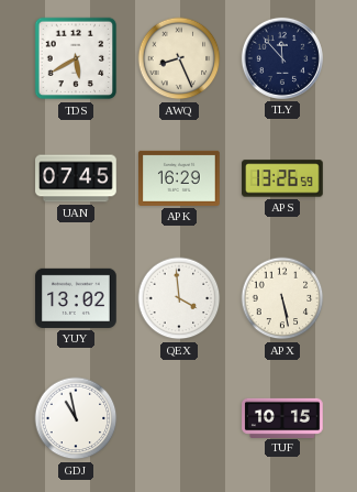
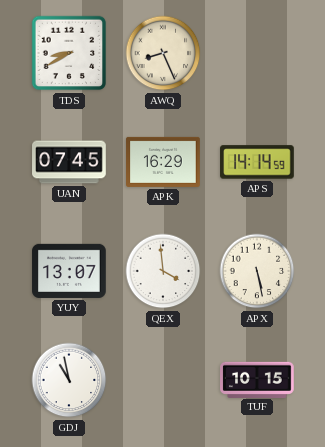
TDS: 5:40 -> 8:40
TLY: 11:53 -> none
APS: 13:26 -> 14:14
YUY: 13:02 -> 13:07
